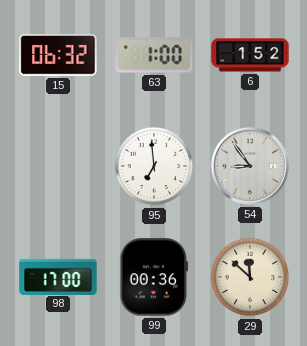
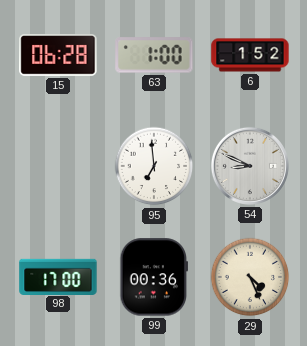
15: 06:32 -> 06:28
54: 8:54 -> 8:49
29: 11:52 -> 4:26
